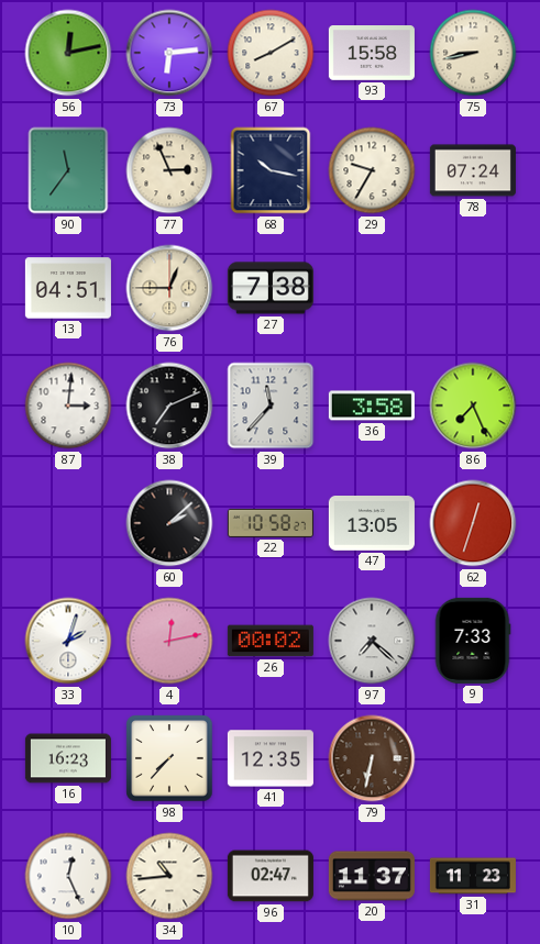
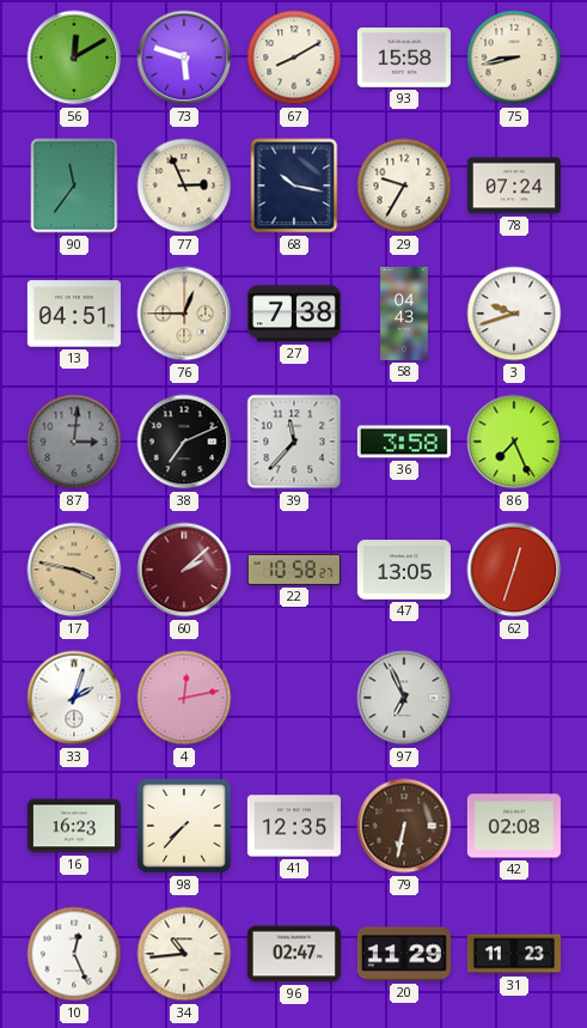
56: 12:13 -> 12:10
73: 6:14 -> 5:48
58: none -> 04:43
3: none -> 9:42
87 dial: white -> grey
17: none -> 3:47
60 dial: black -> burgundy
26: 00:02 -> none
97: 7:22 -> 6:56
9: 7:33 -> none
42: none -> 02:08
20: 11:37 -> 11:29
